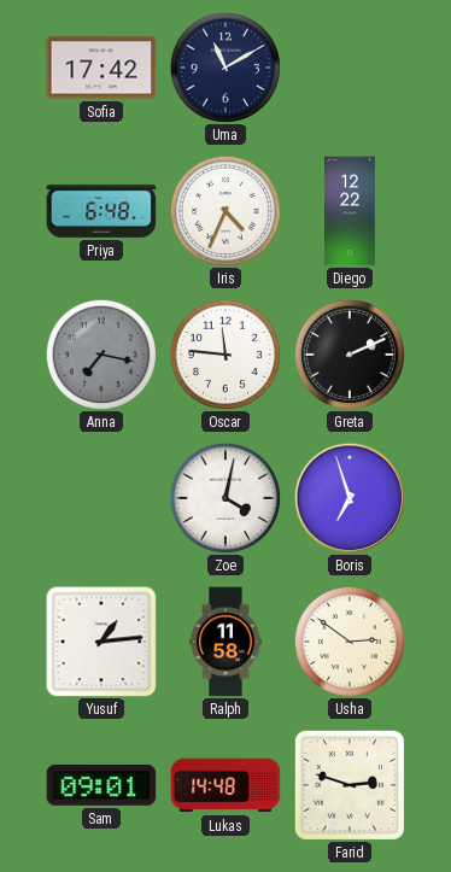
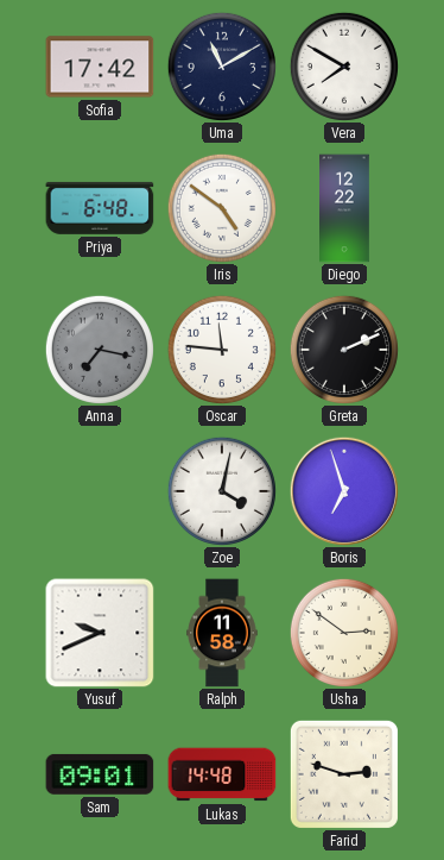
Vera: none -> 7:50
Iris: 4:34 -> 4:51
Yusuf: 1:14 -> 9:41
